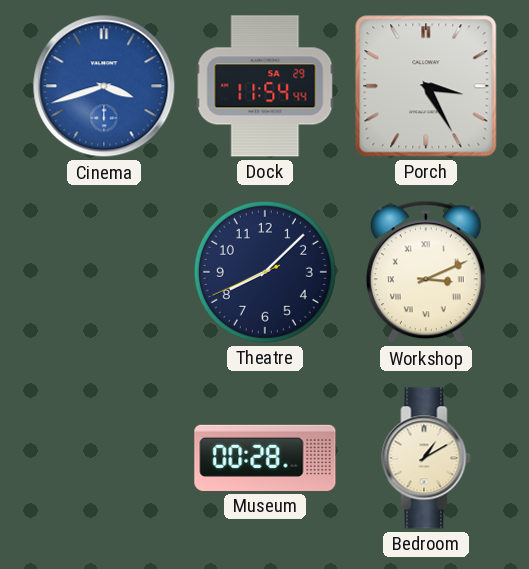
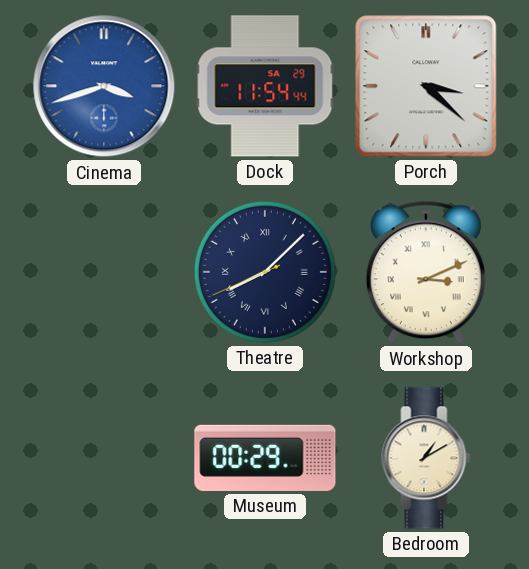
Porch: 3:25 -> 3:22
Theatre numerals: Arabic -> Roman
Museum: 00:28 -> 00:29
